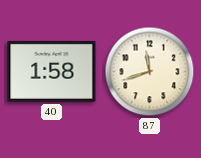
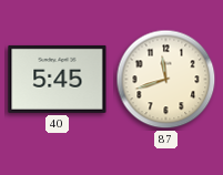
40: 1:58 -> 5:45
